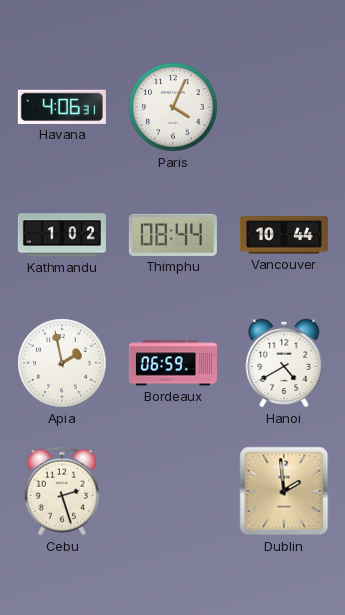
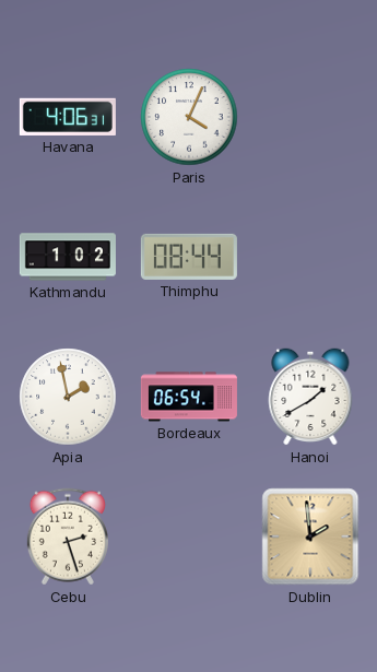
Vancouver: 10:44 -> none
Bordeaux: 06:59 -> 06:54
Hanoi: 4:40 -> 1:40
